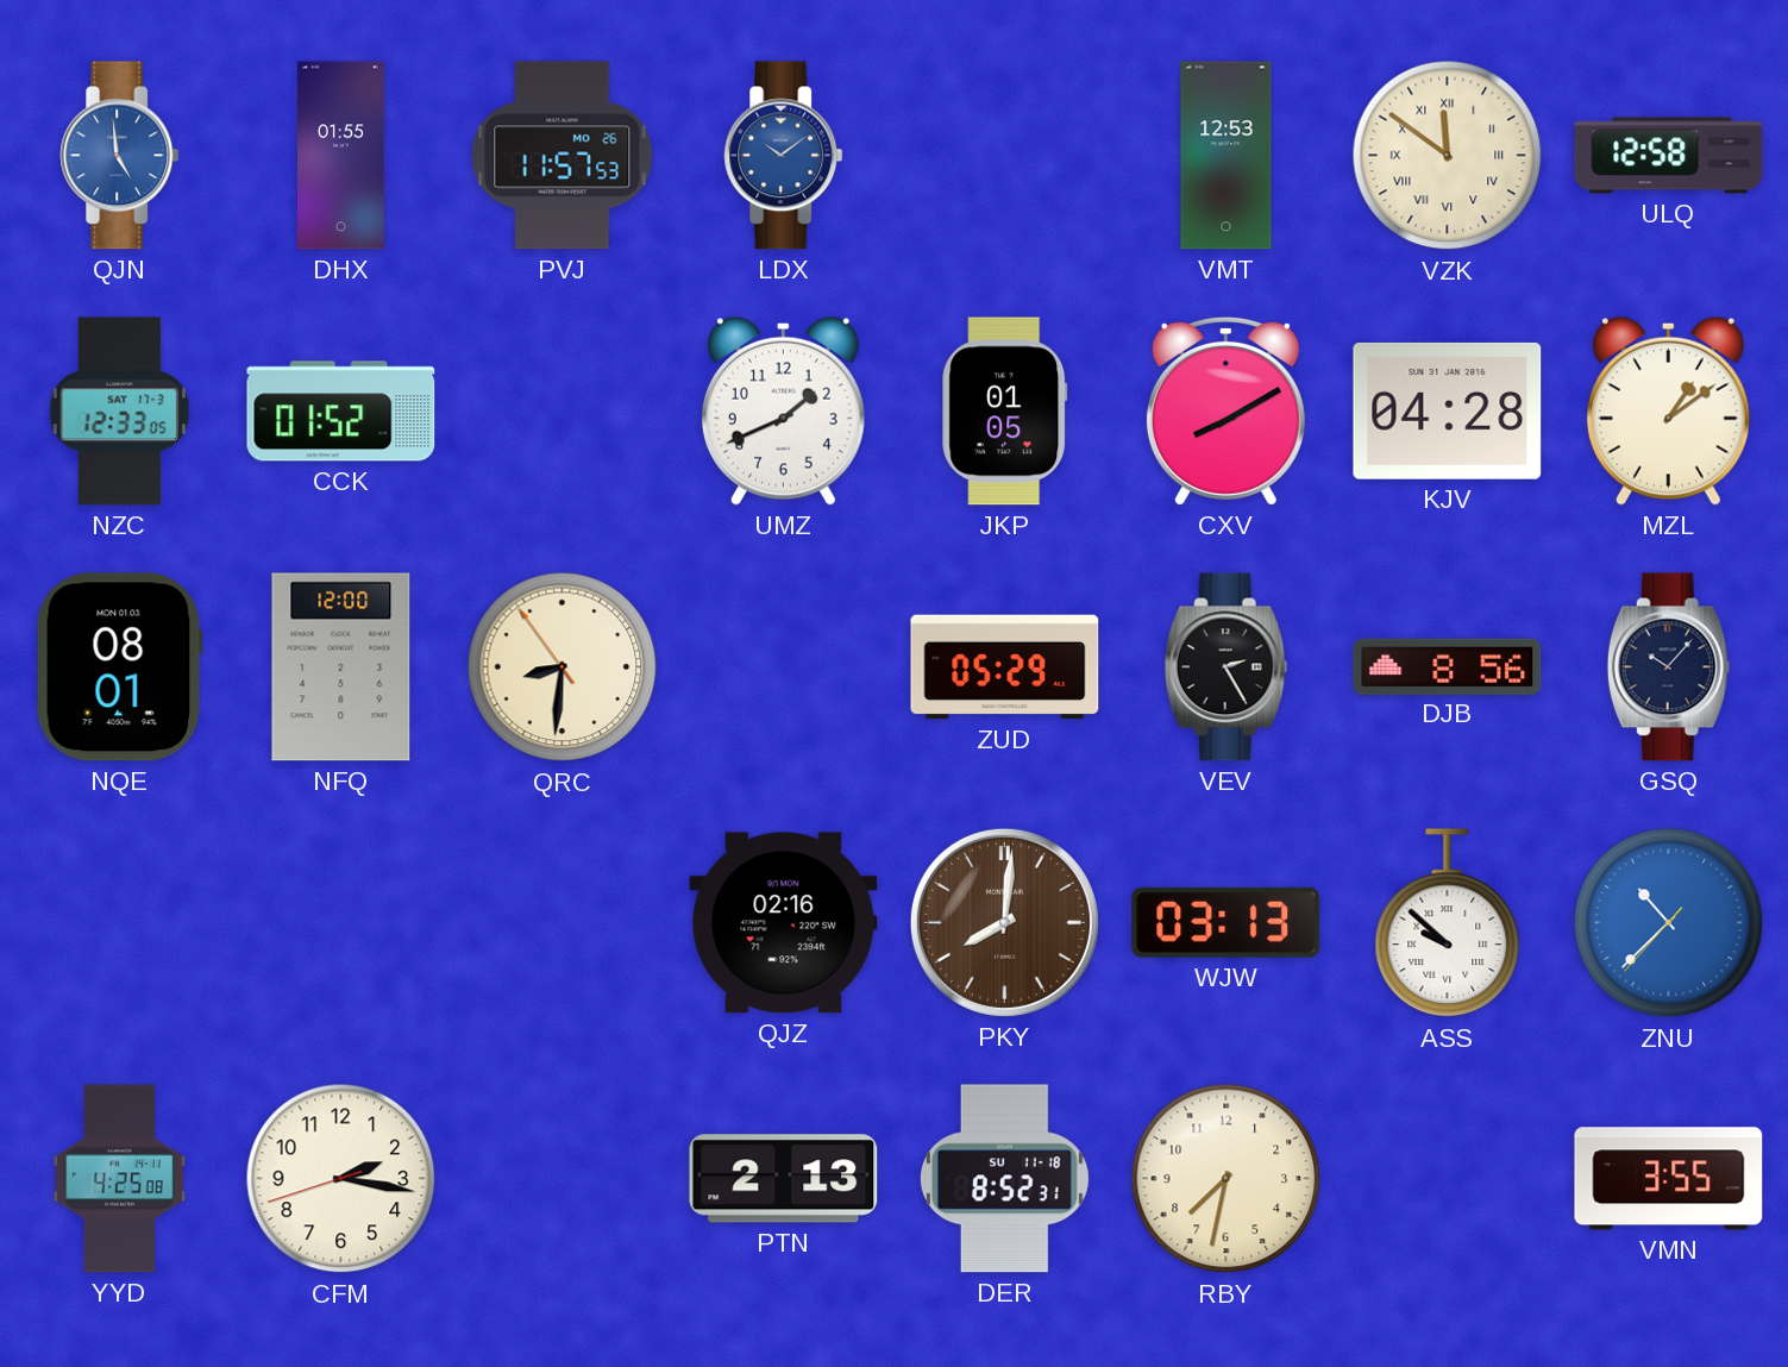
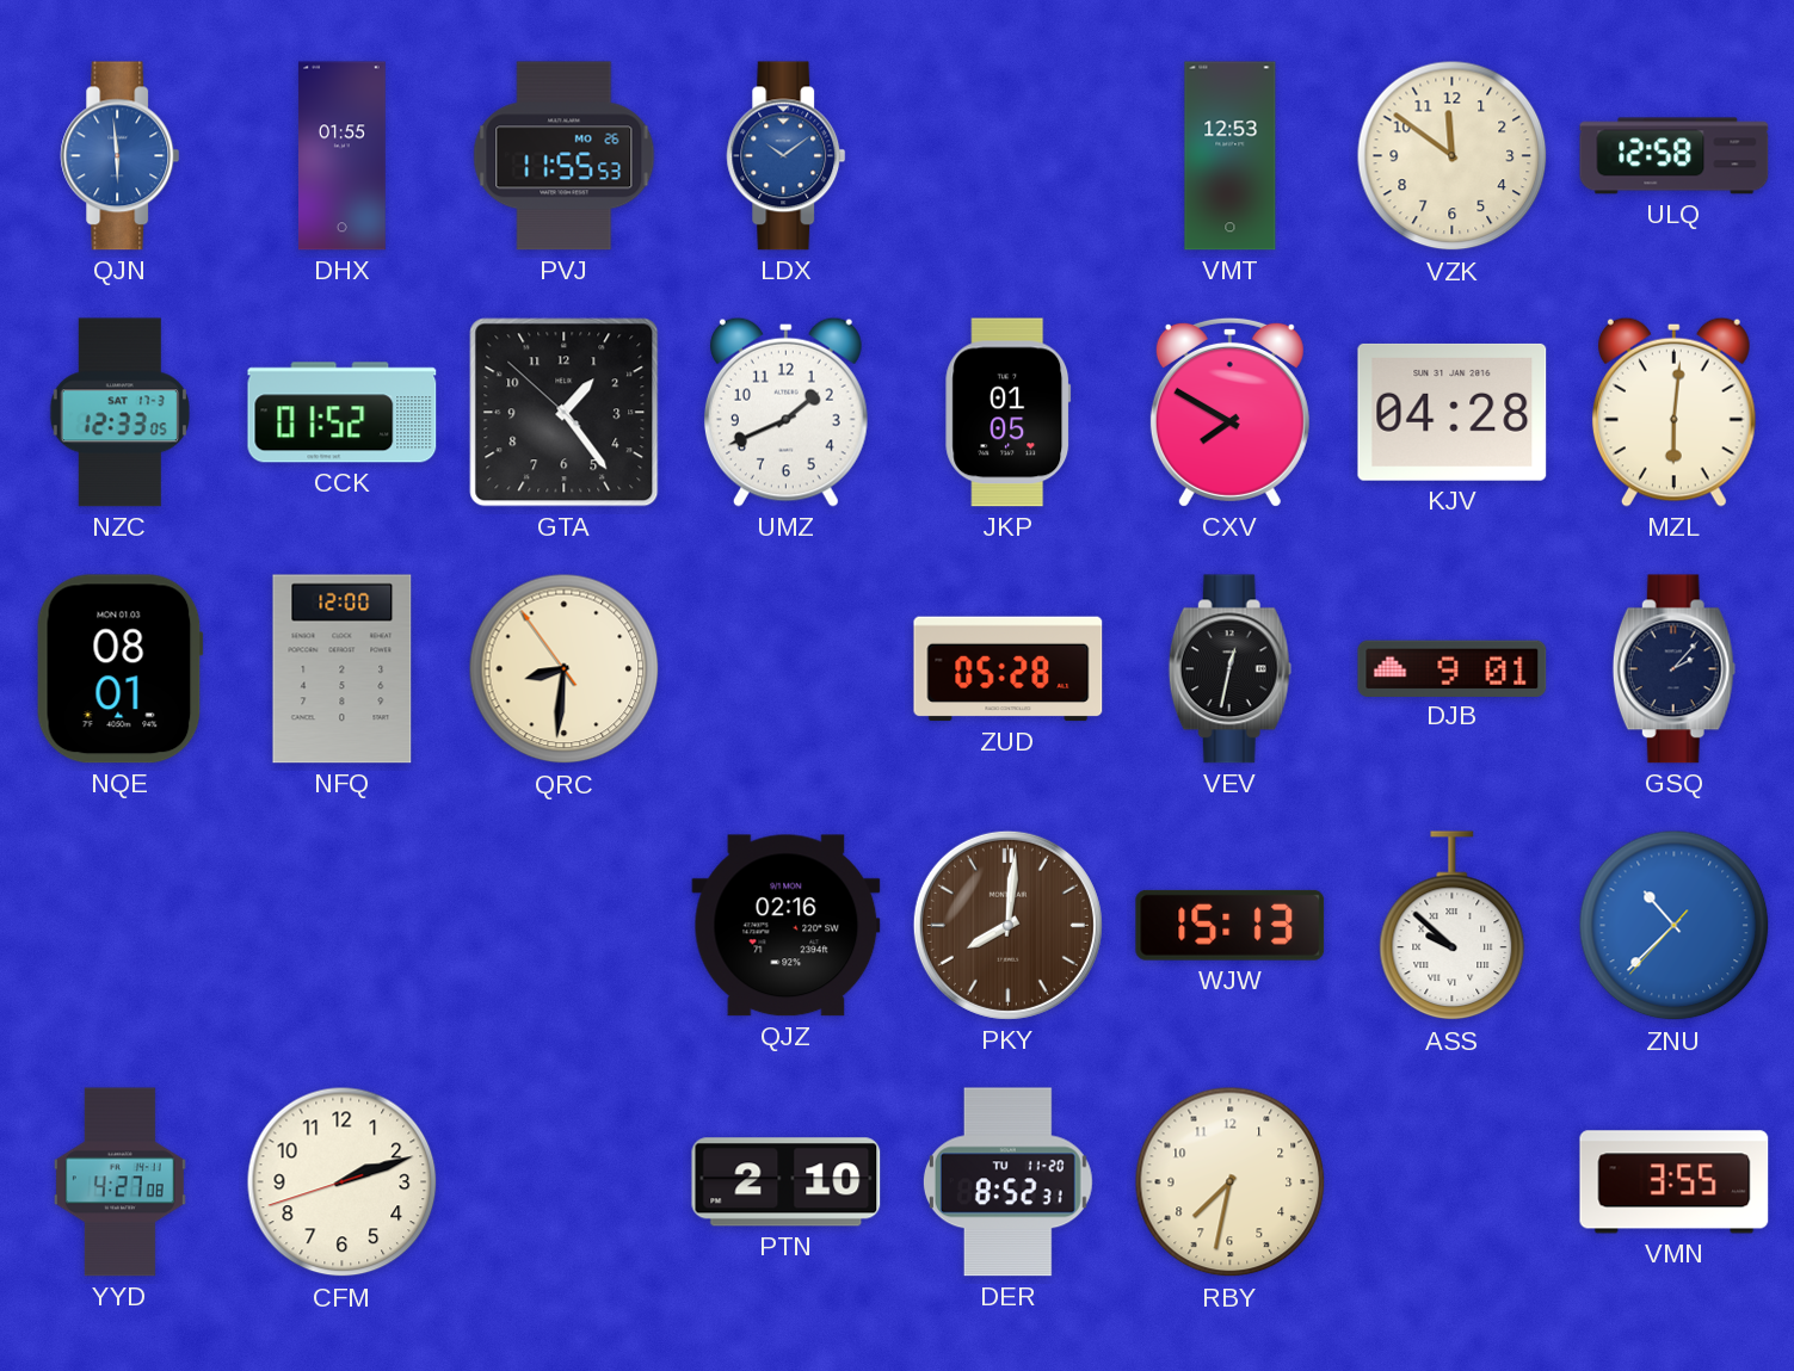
QJN: 4:59 -> 5:59
PVJ: 11:57 -> 11:55
VZK numerals: Roman -> Arabic
GTA: none -> 1:23
CXV: 8:10 -> 7:50
MZL: 1:09 -> 6:01
ZUD: 05:29 -> 05:28
VEV: 2:25 -> 12:32
DJB: 8:56 -> 9:01
GSQ: 10:07 -> 2:07
WJW: 03:13 -> 15:13
YYD: 4:25 -> 4:27
CFM: 2:16 -> 2:11
PTN: 2:13 -> 2:10
DER date: SU 11-18 -> TU 11-20
